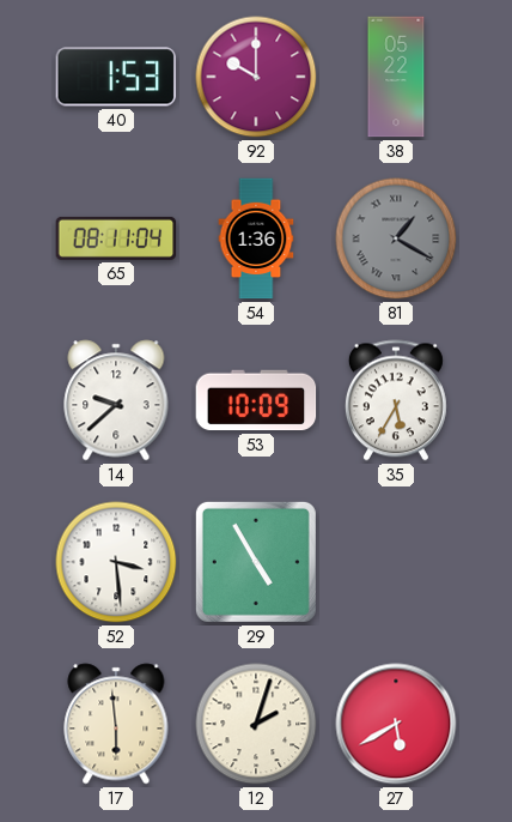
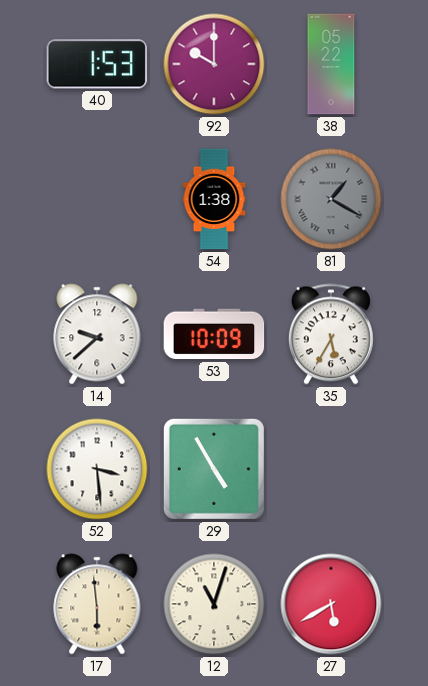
65: 08:11 -> none
54: 1:36 -> 1:38
12: 2:03 -> 11:03
